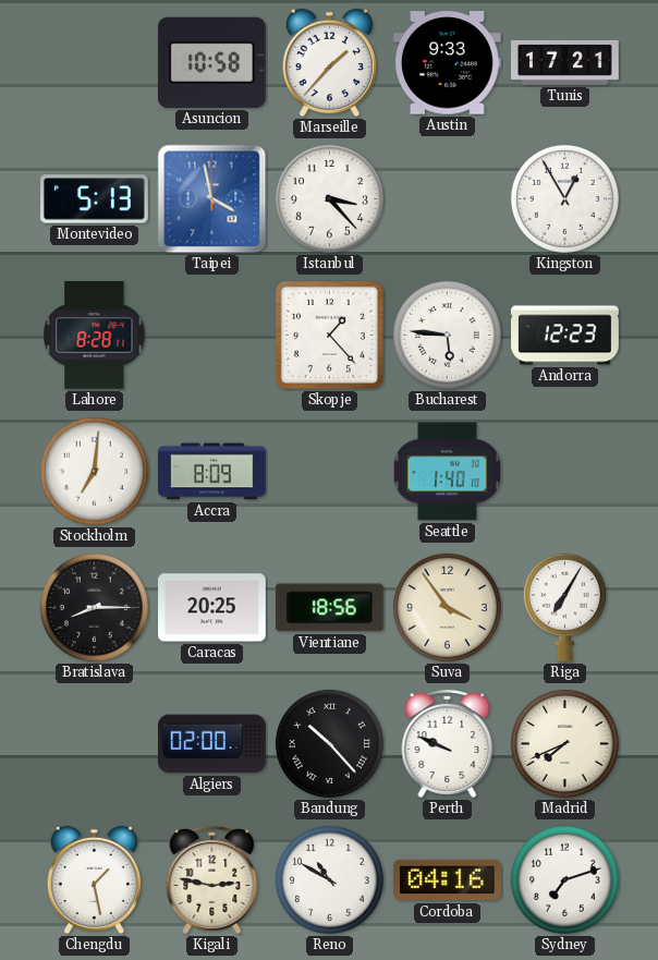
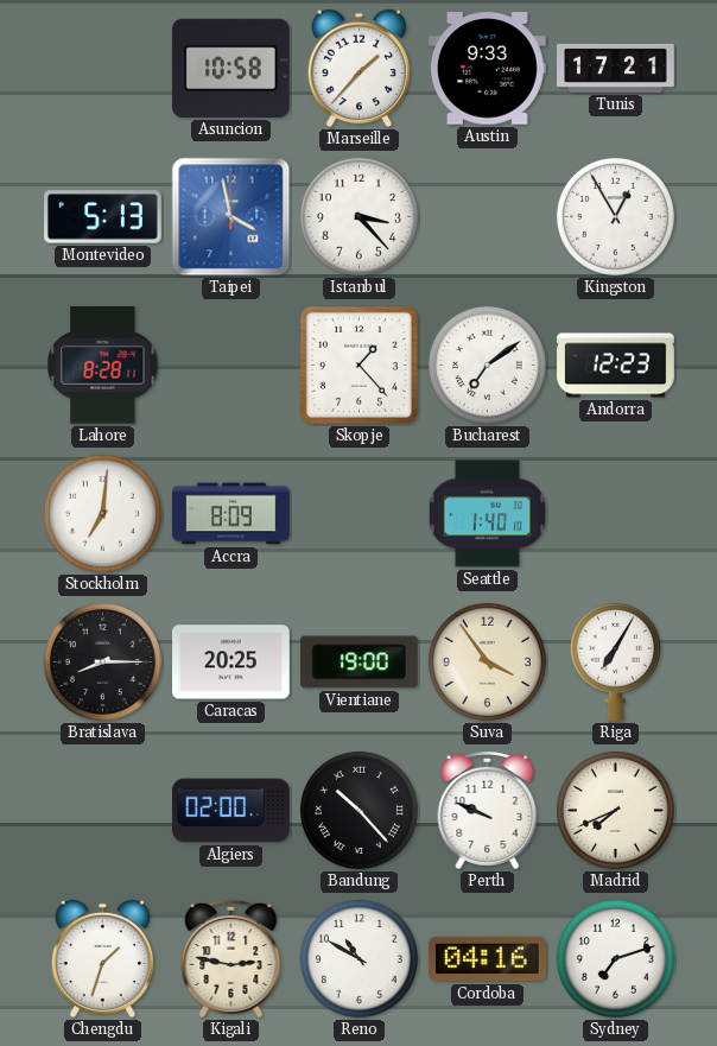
Bucharest: 5:46 -> 7:09
Vientiane: 18:56 -> 19:00
Chengdu: 1:28 -> 1:33
